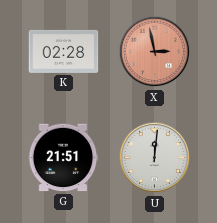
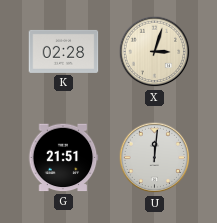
X: 2:58 -> 3:03
X dial: salmon -> cream
